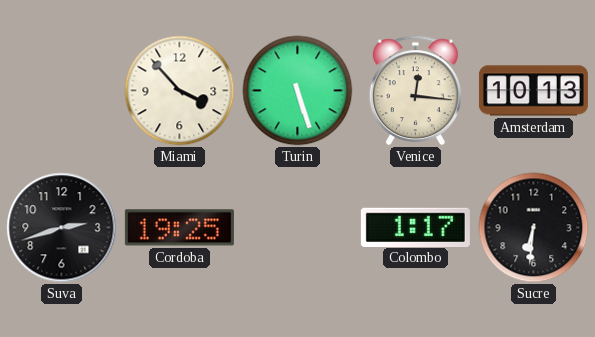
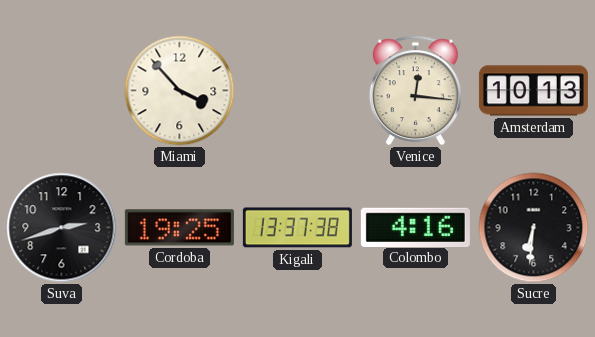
Turin: 5:27 -> none
Kigali: none -> 13:37
Colombo: 1:17 -> 4:16
